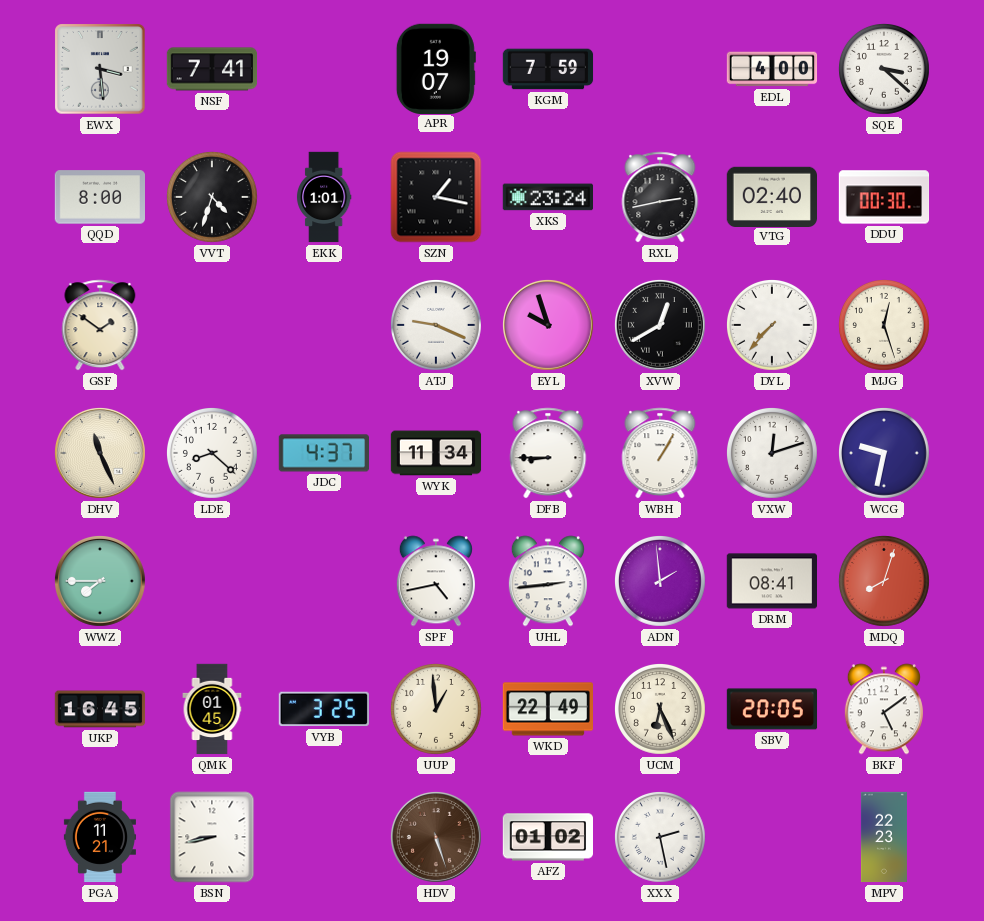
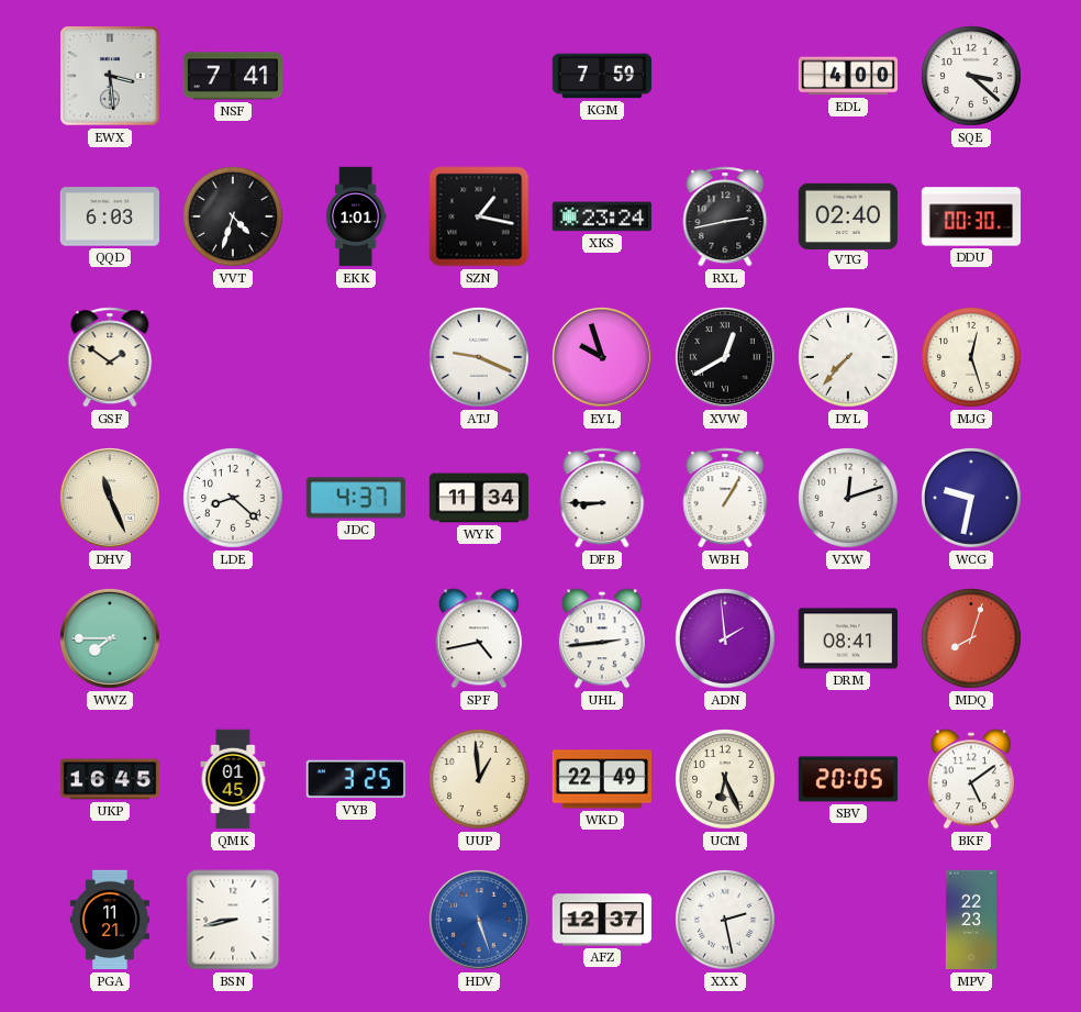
APR: 19:07 -> none
QQD: 8:00 -> 6:03
HDV dial: brown -> blue
AFZ: 01:02 -> 12:37
